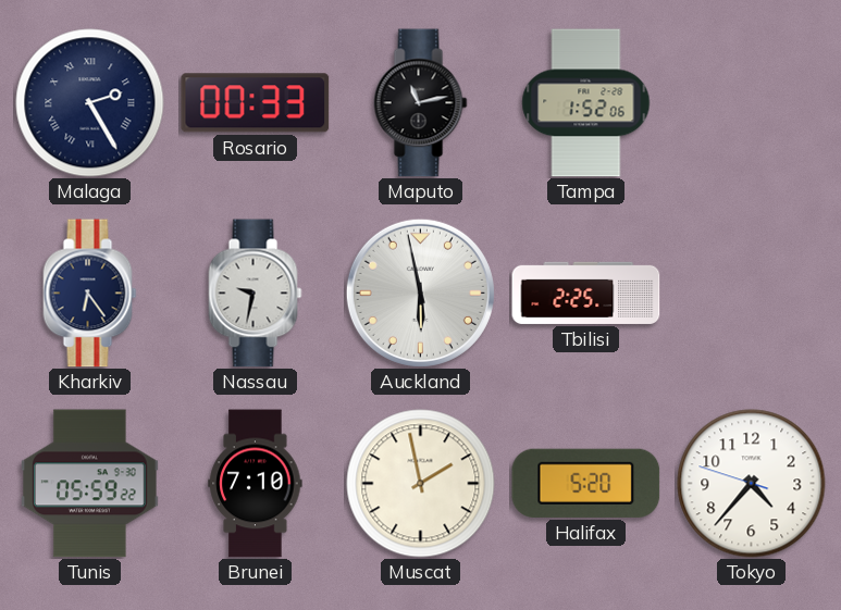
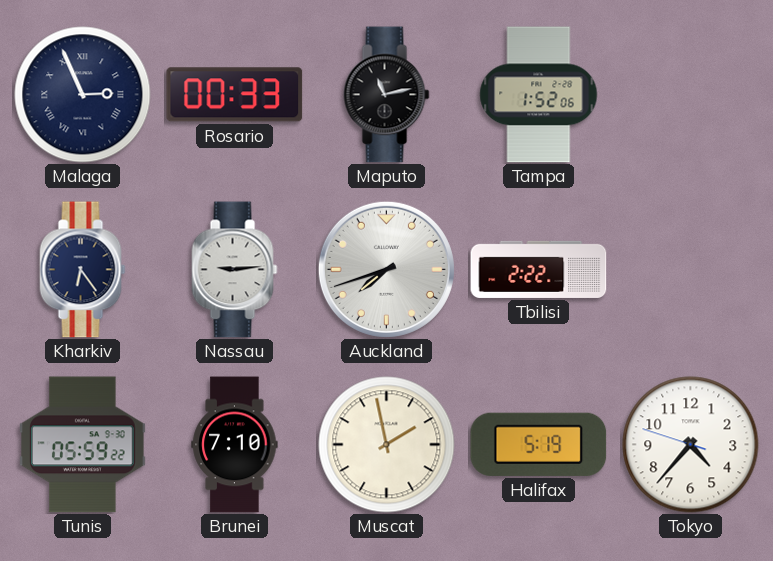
Malaga: 2:25 -> 2:56
Nassau: 9:32 -> 9:14
Auckland: 5:58 -> 7:42
Tbilisi: 2:25 -> 2:22
Halifax: 5:20 -> 5:19
